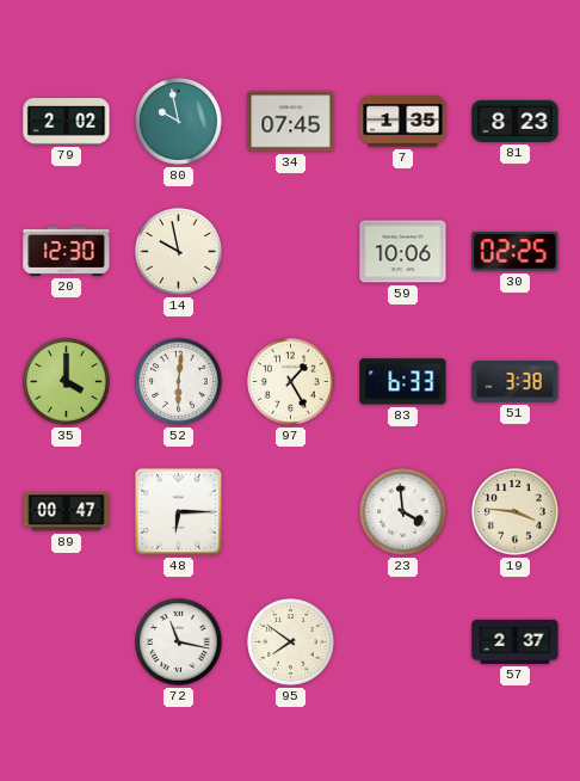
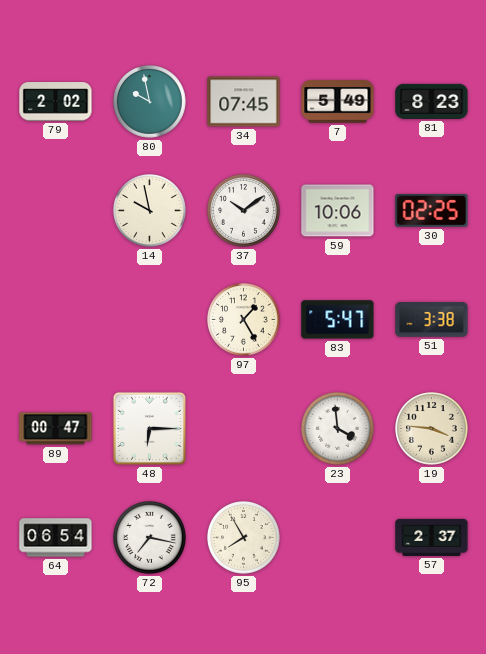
7: 1:35 -> 5:49
20: 12:30 -> none
37: none -> 10:09
35: 4:00 -> none
52: 6:01 -> none
83: 6:33 -> 5:47
64: none -> 06:54
72: 11:17 -> 7:17
95: 7:51 -> 7:55
